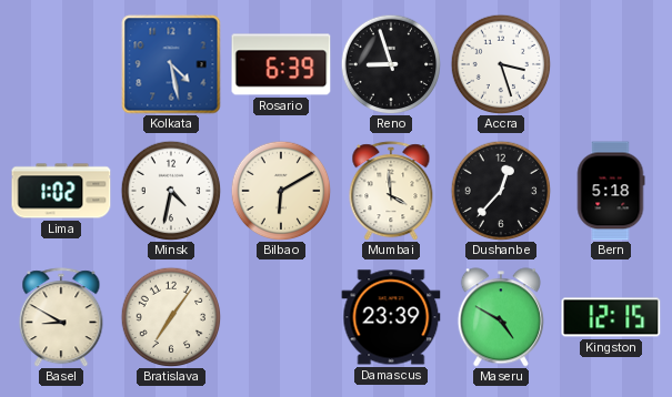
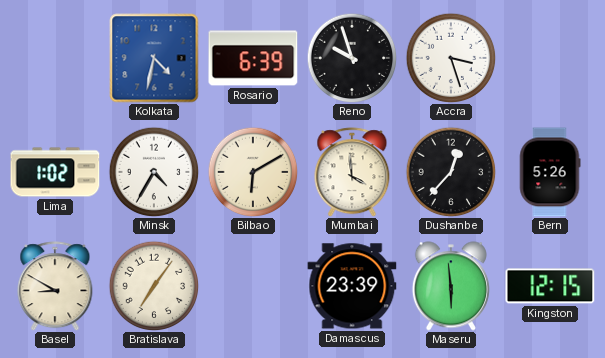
Kolkata: 4:28 -> 4:32
Reno: 8:57 -> 9:57
Minsk: 4:32 -> 4:35
Bern: 5:18 -> 5:26
Maseru: 4:50 -> 5:59
